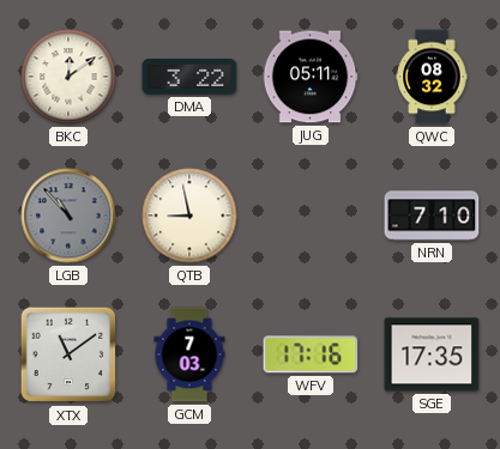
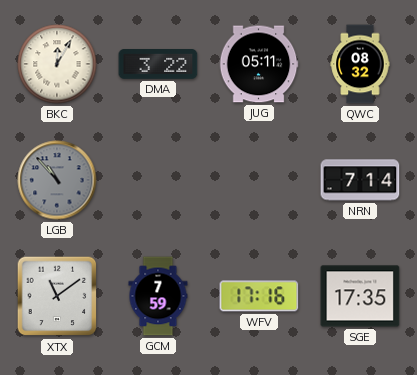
BKC: 12:09 -> 12:05
QTB: 8:58 -> none
NRN: 7:10 -> 7:14
GCM: 7:03 -> 7:59
